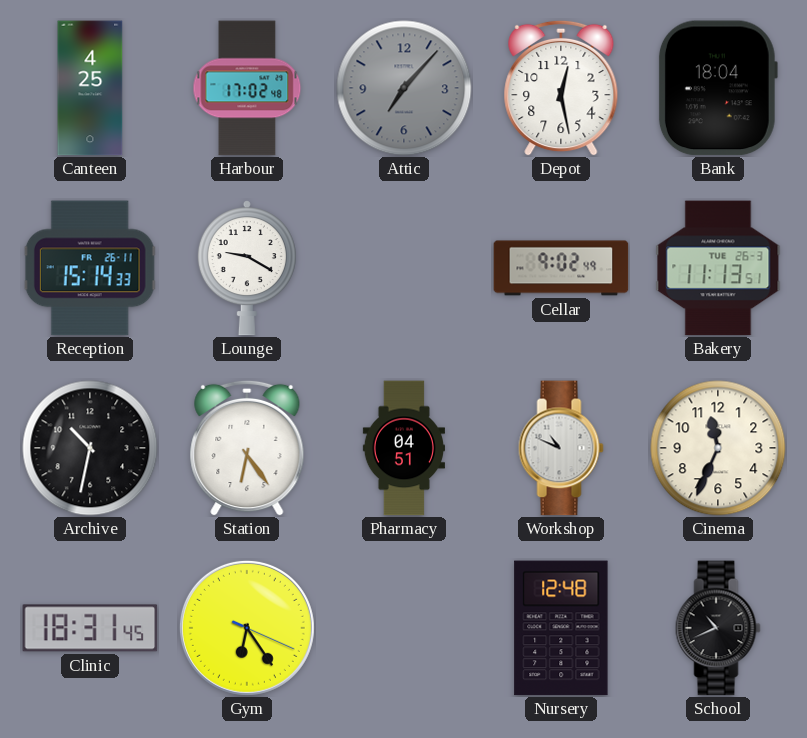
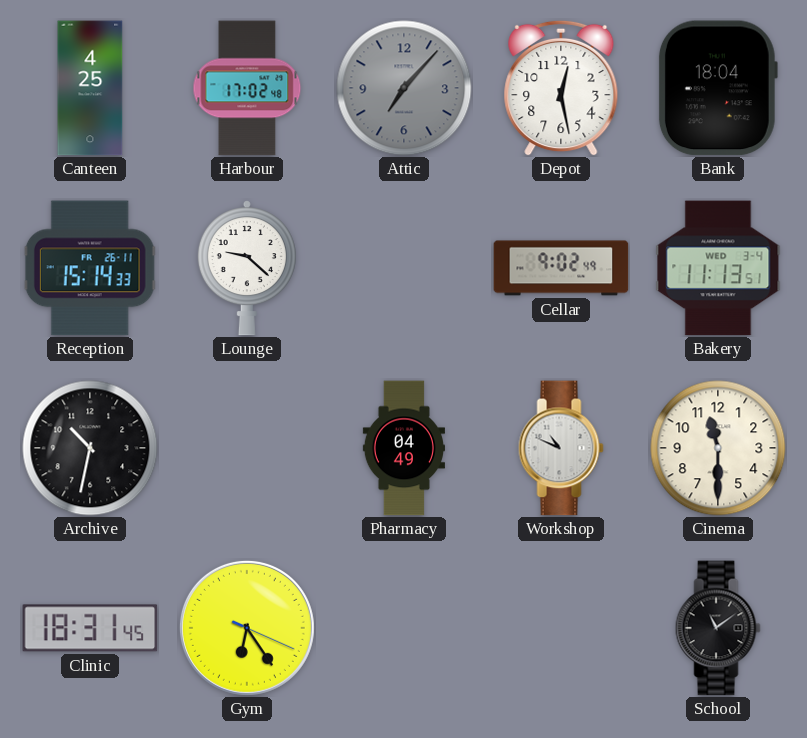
Lounge: 9:20 -> 9:22
Bakery date: TUE 26-3 -> WED 3-4
Station: 6:24 -> none
Pharmacy: 04:51 -> 04:49
Cinema: 11:34 -> 11:30
Nursery: 12:48 -> none
School: 10:41 -> 11:09
